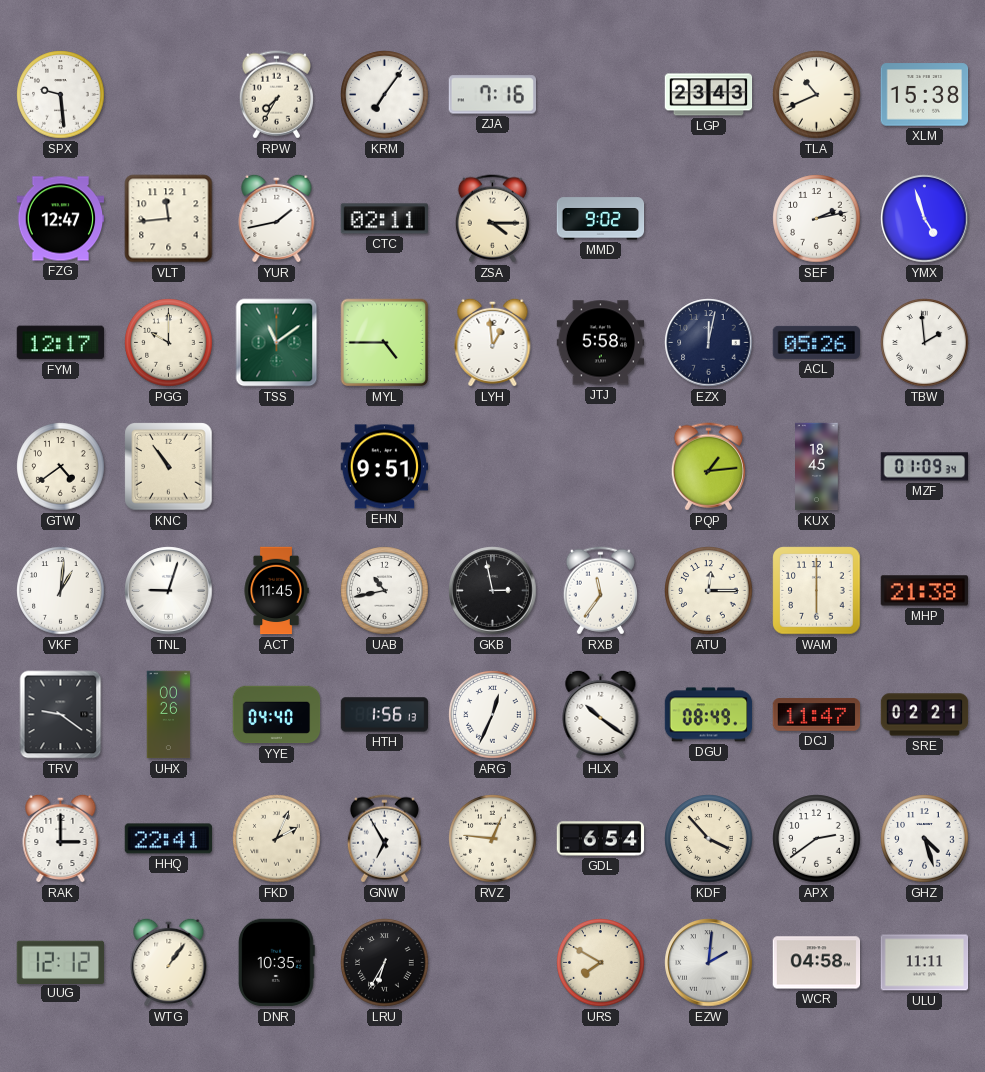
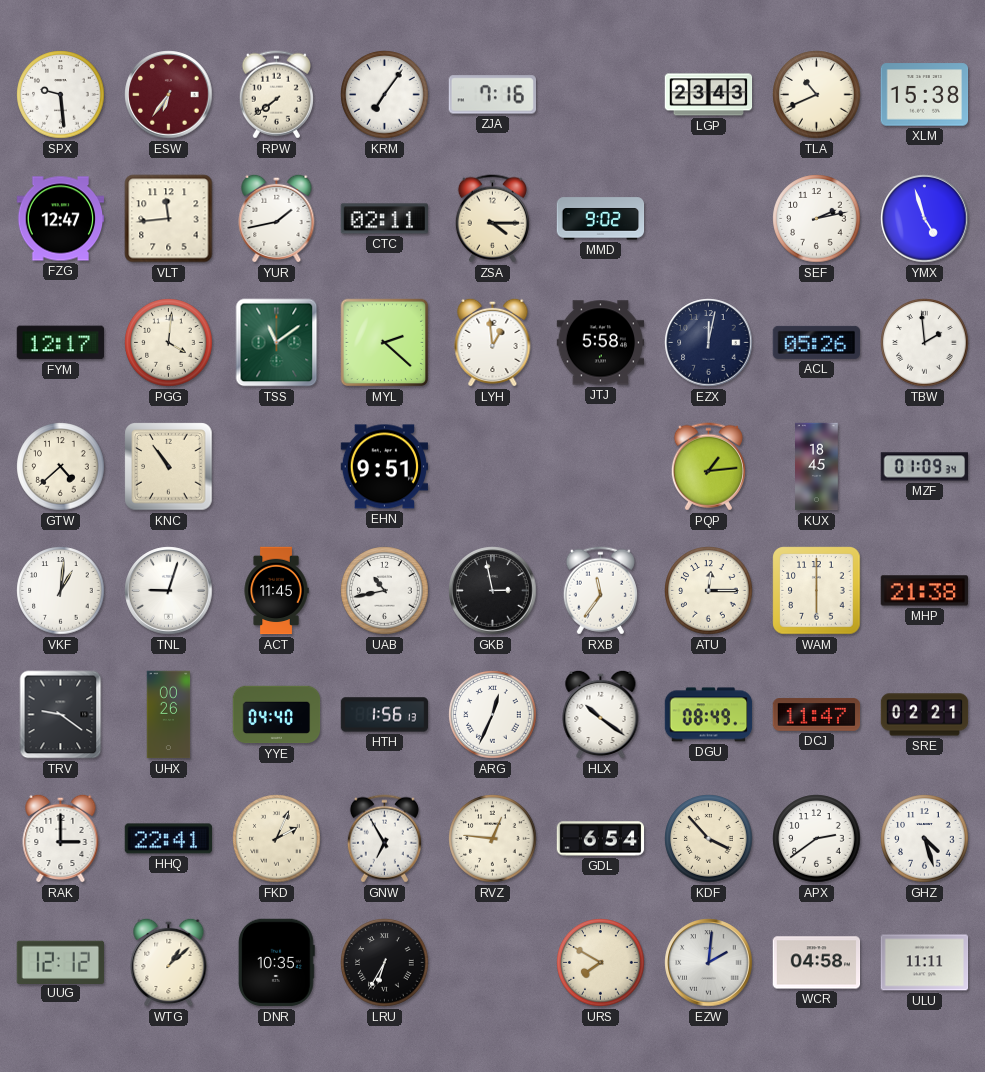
ESW: none -> 6:36
RPW: 7:35 -> 7:39
PGG: 10:00 -> 4:01
MYL: 4:45 -> 2:22
GTW: 4:39 -> 4:38
WTG: 1:06 -> 1:08
